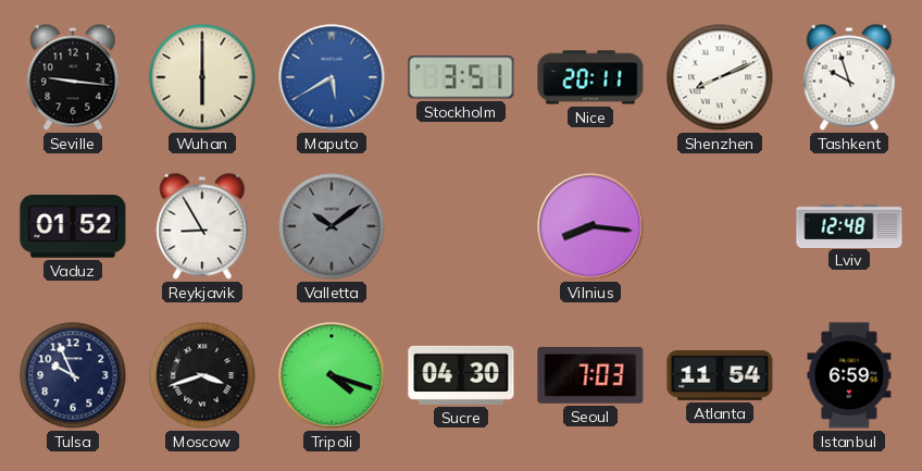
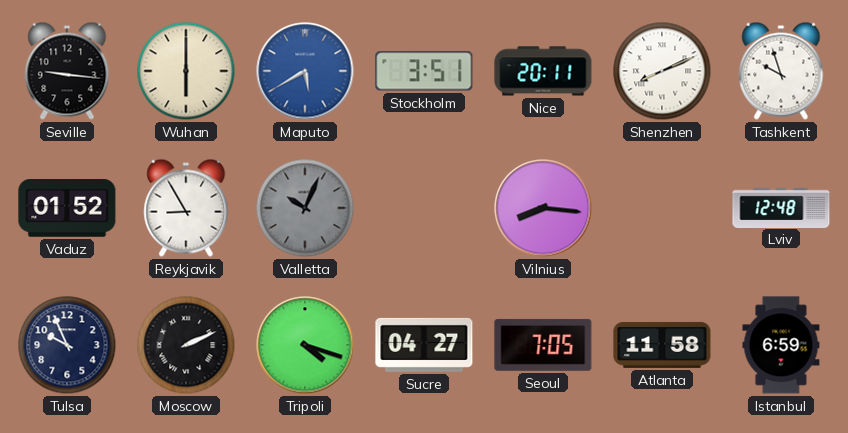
Valletta: 10:09 -> 10:04
Moscow: 3:42 -> 2:11
Sucre: 04:30 -> 04:27
Seoul: 7:03 -> 7:05
Atlanta: 11:54 -> 11:58
